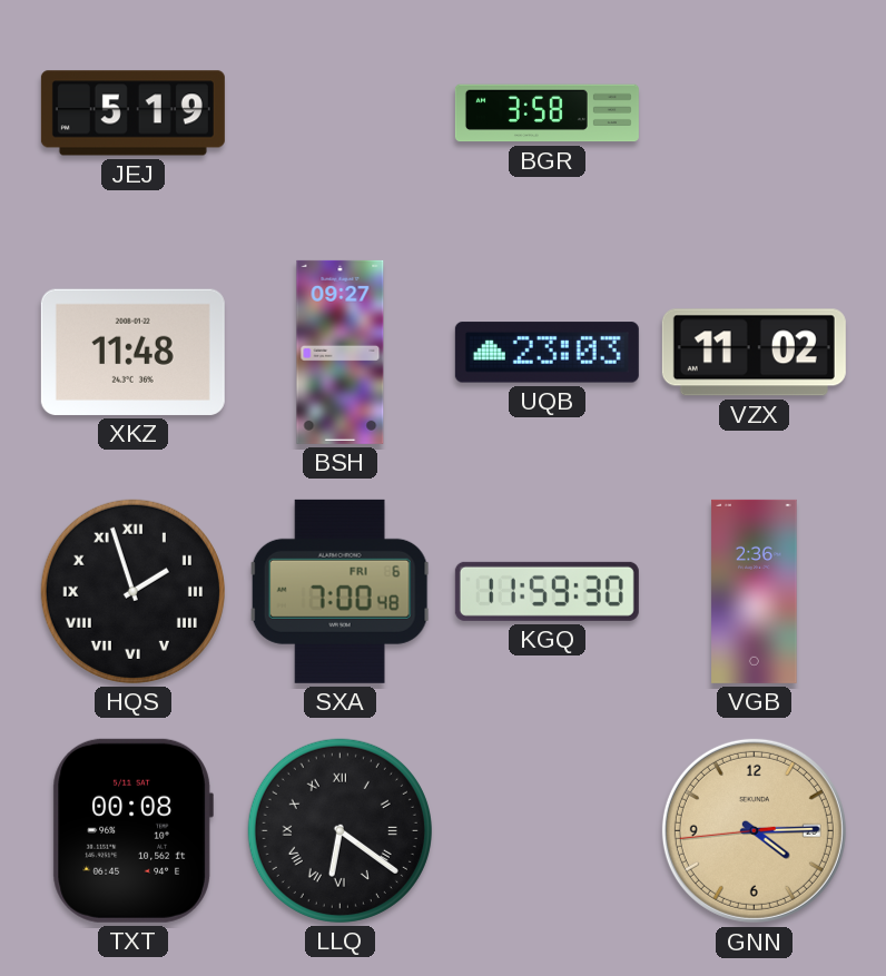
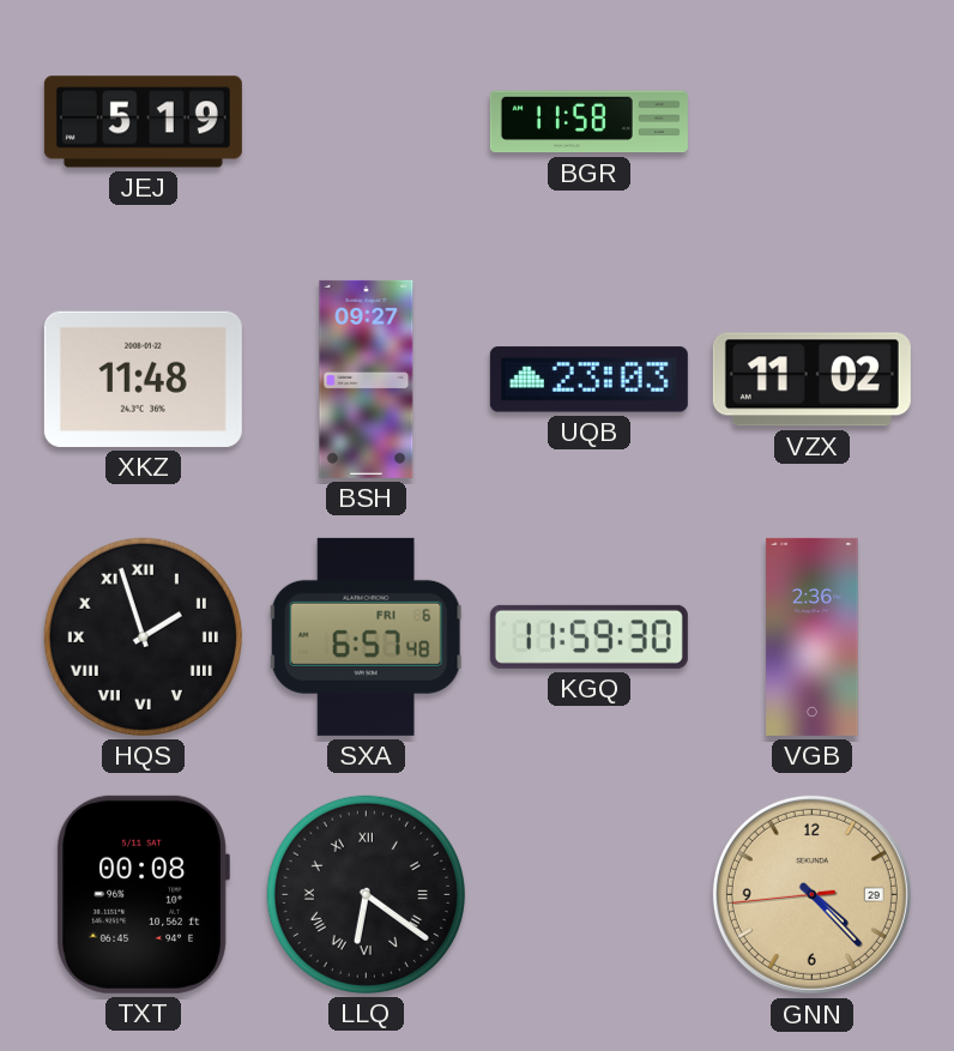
BGR: 3:58 -> 11:58
SXA: 7:00 -> 6:57
GNN: 4:14 -> 4:22
